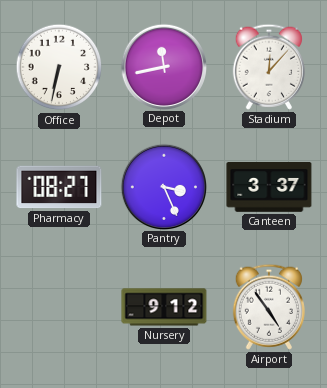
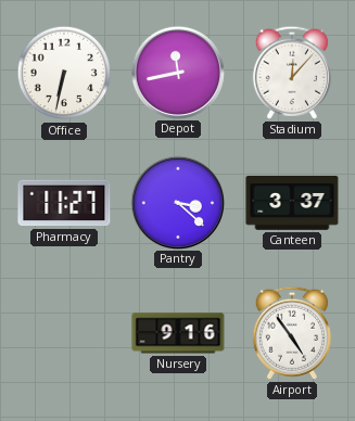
Pharmacy: 08:27 -> 11:27
Pantry: 3:26 -> 3:22
Nursery: 9:12 -> 9:16
